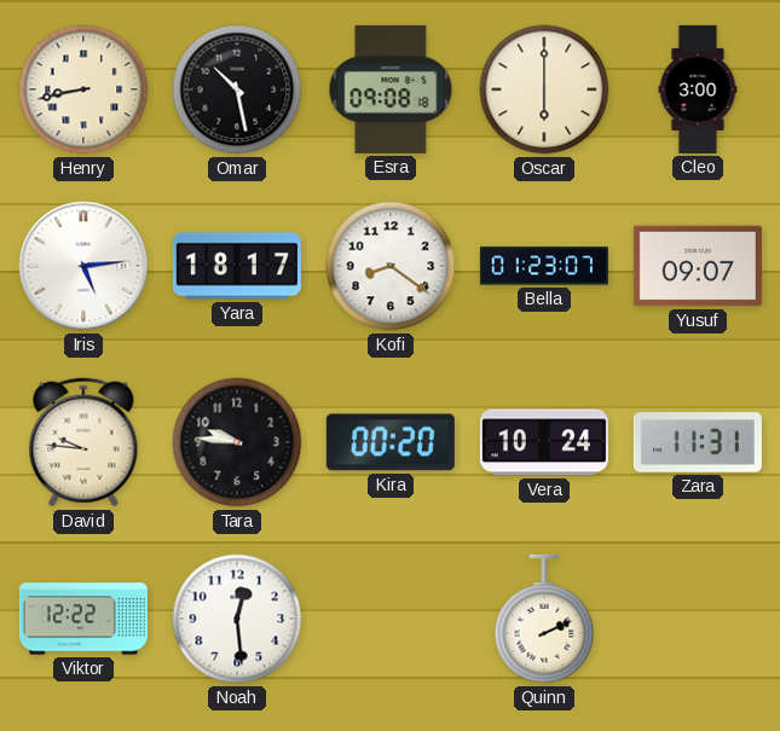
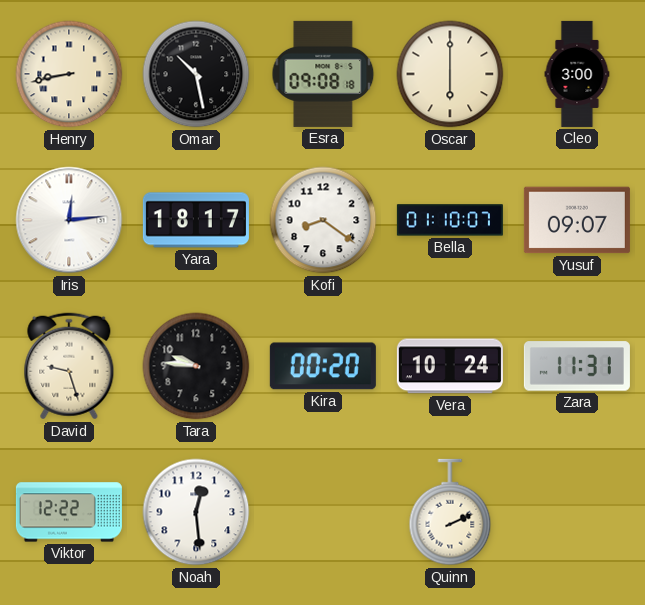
Iris: 5:14 -> 12:14
Bella: 01:23 -> 01:10
David: 9:46 -> 9:27
